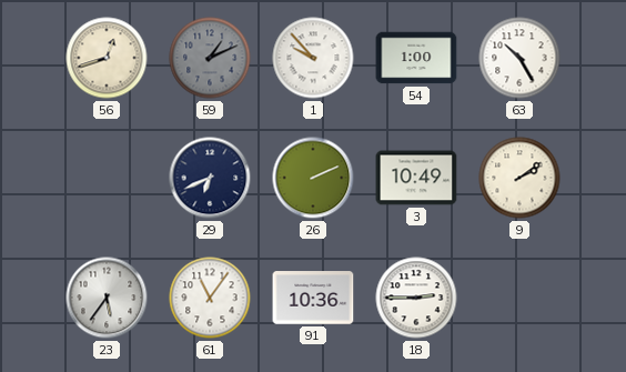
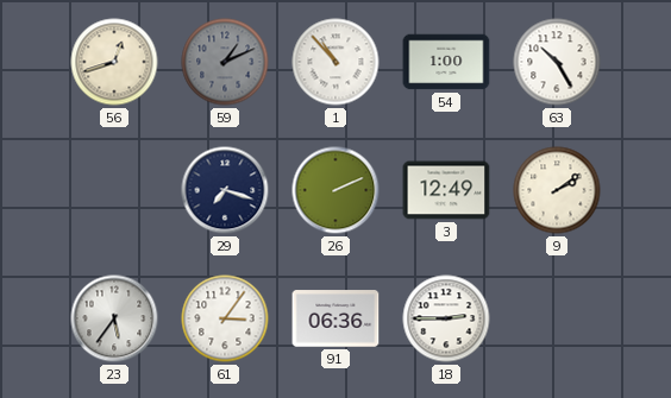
1: 9:53 -> 10:53
29: 6:41 -> 7:18
3: 10:49 -> 12:49
61: 11:06 -> 3:06
91: 10:36 -> 06:36
